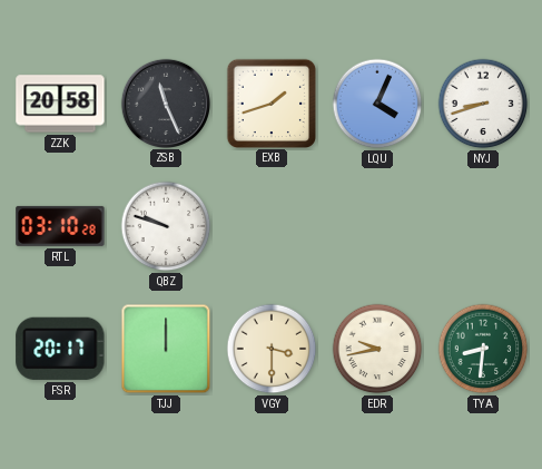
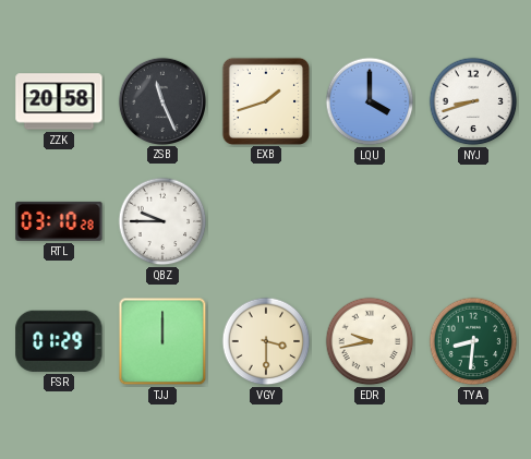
LQU: 4:04 -> 4:00
QBZ: 9:48 -> 9:45
FSR: 20:17 -> 01:29
